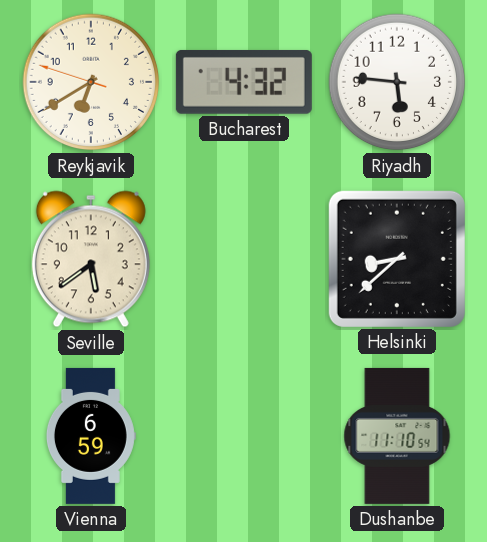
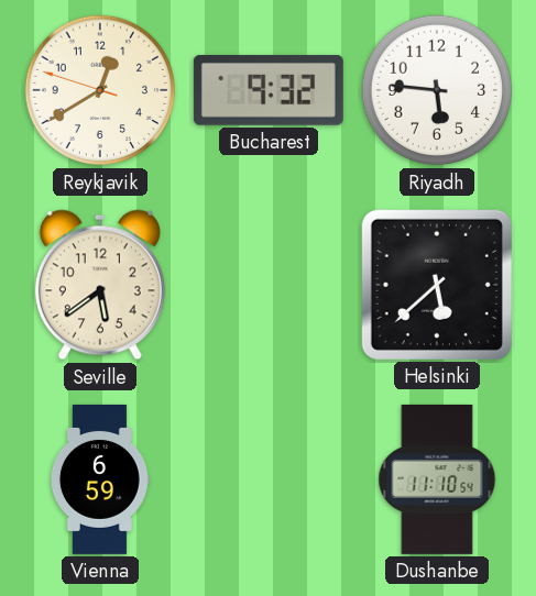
Reykjavik: 6:39 -> 12:39
Bucharest: 4:32 -> 9:32
Helsinki: 8:38 -> 5:38
